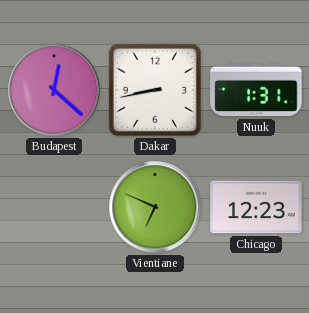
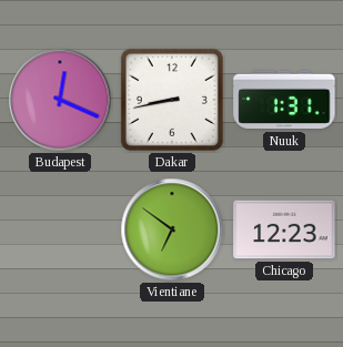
Budapest: 12:22 -> 12:19
Vientiane: 6:49 -> 6:51
